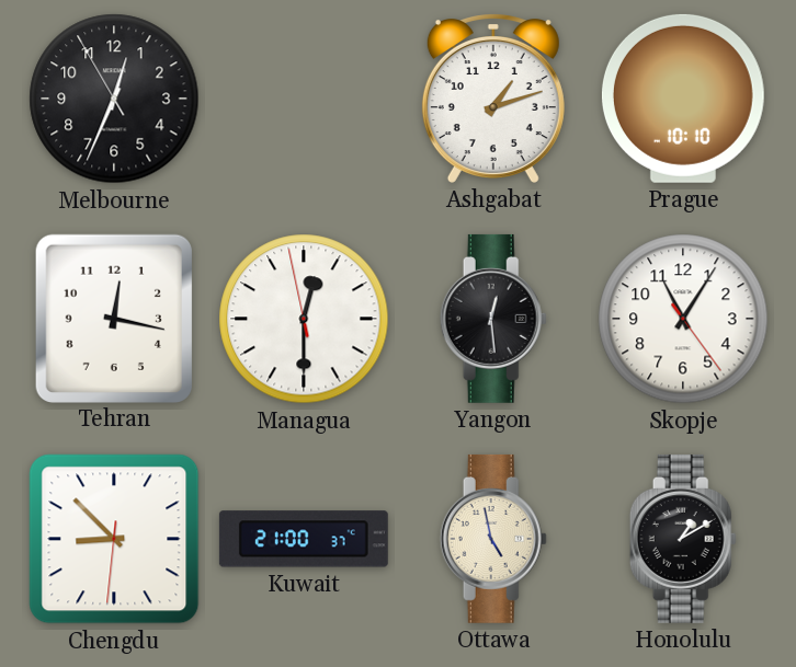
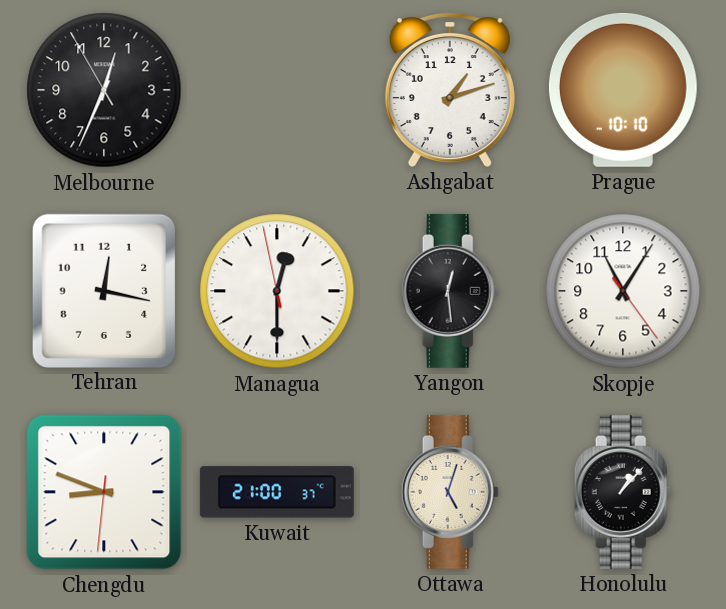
Chengdu: 8:52 -> 8:48
Ottawa: 4:58 -> 5:03
Honolulu: 1:10 -> 1:07
